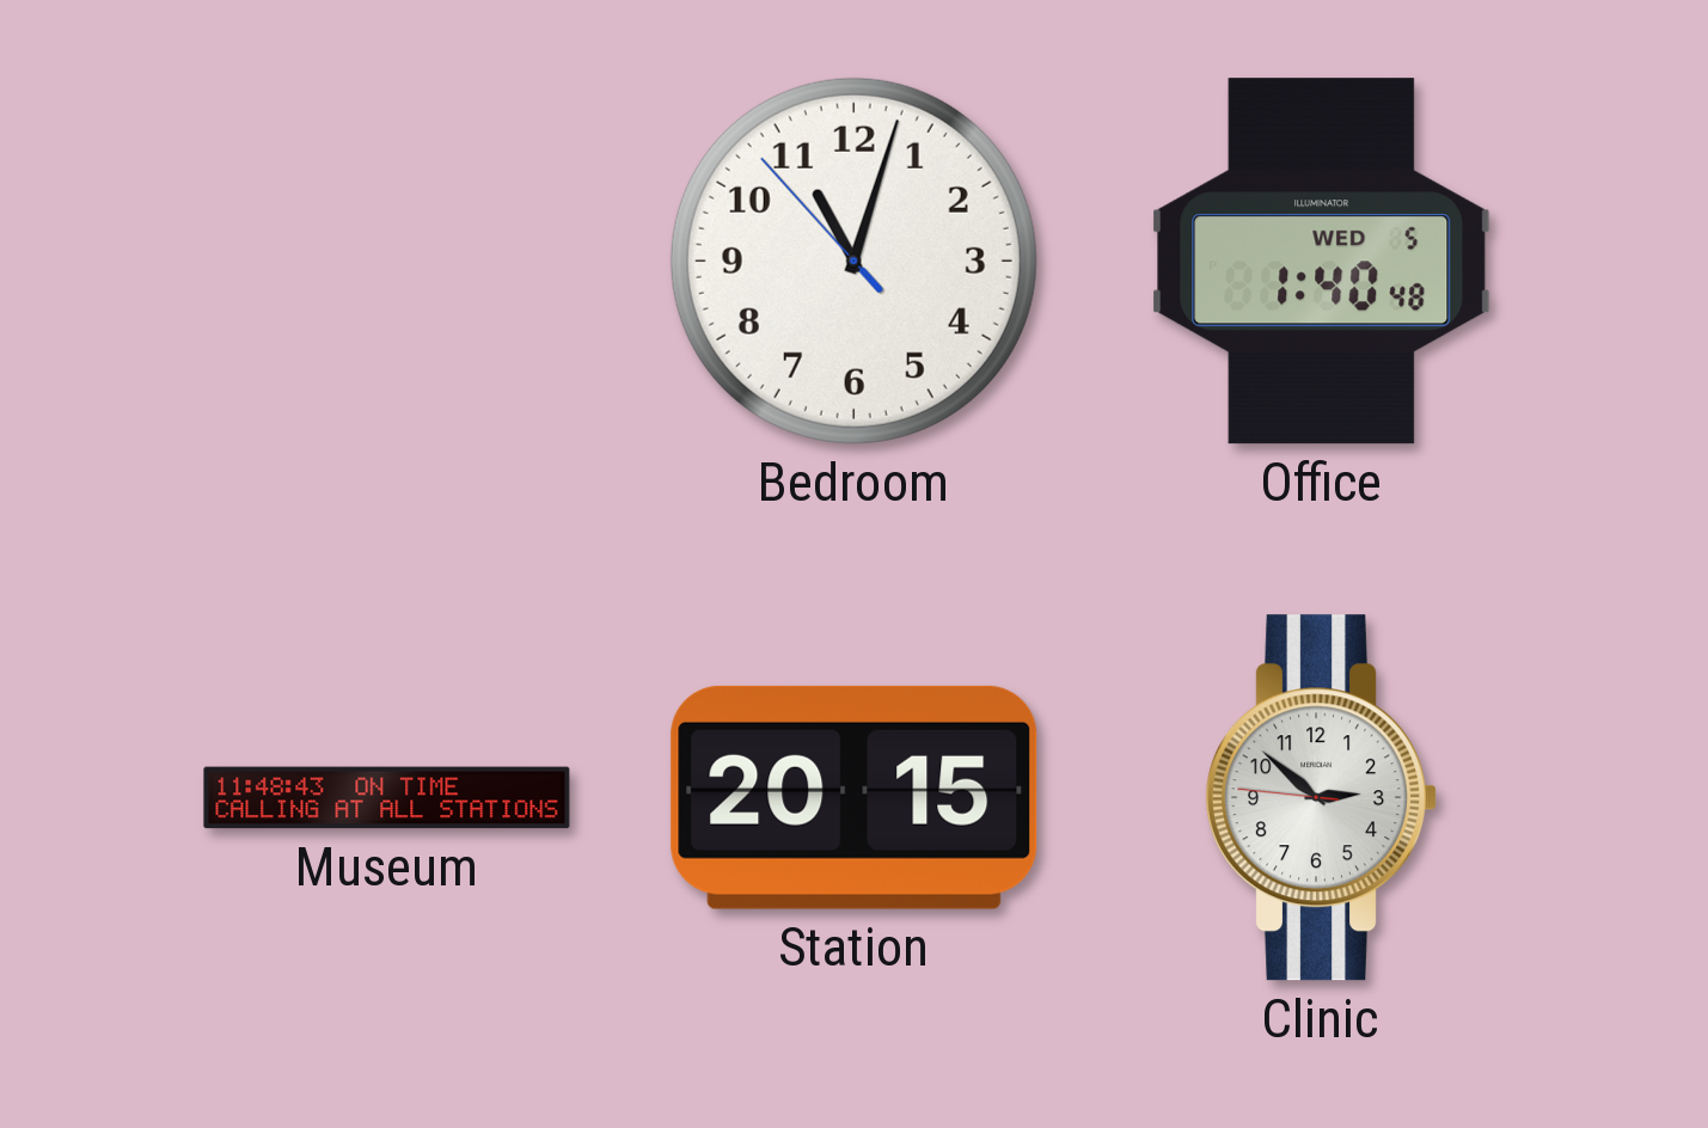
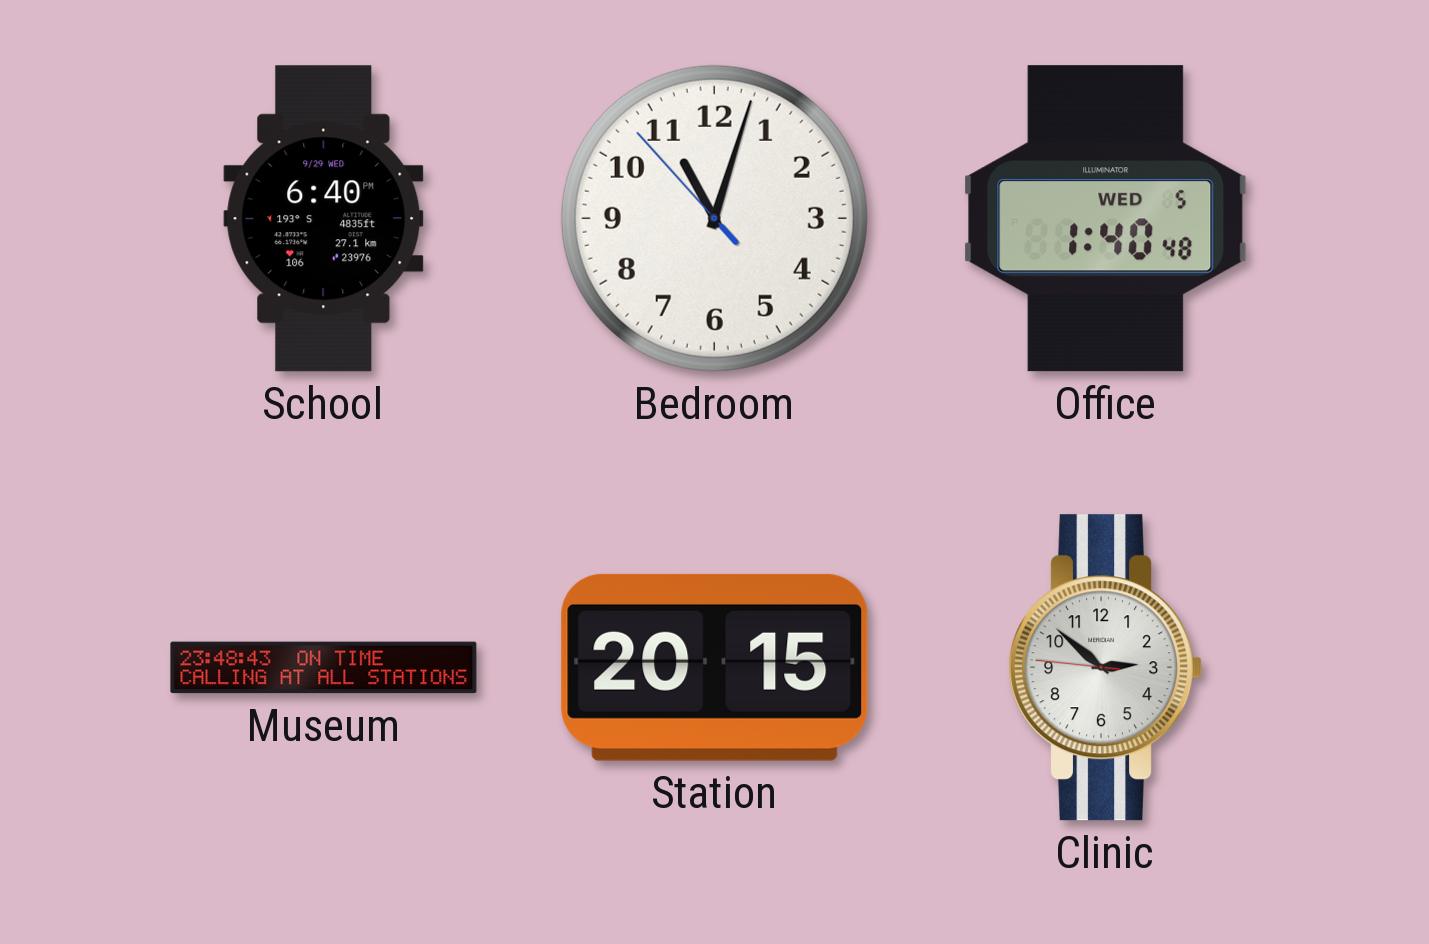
School: none -> 6:40
Museum: 11:48 -> 23:48
